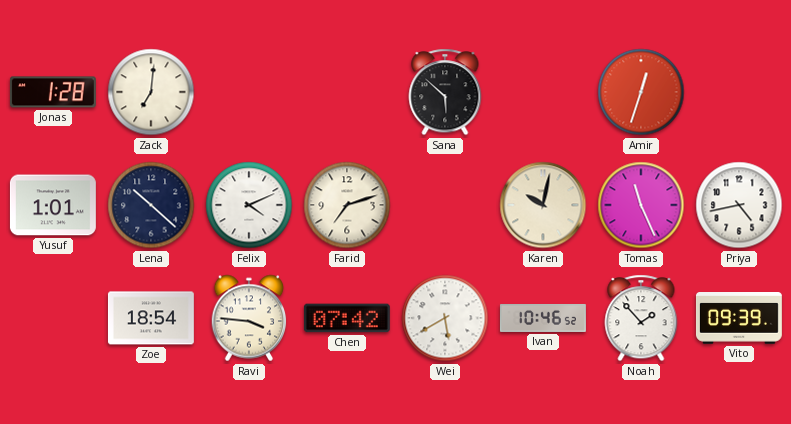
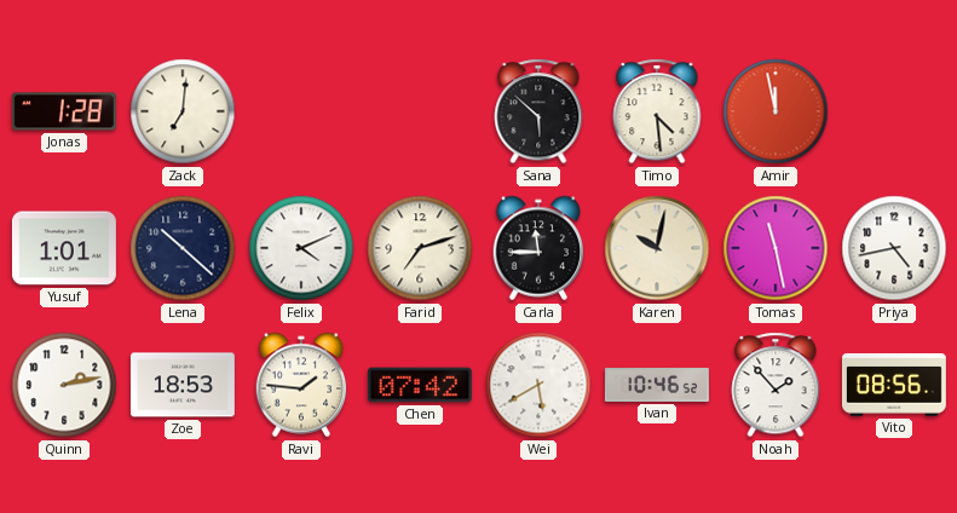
Timo: none -> 4:29
Amir: 12:33 -> 11:58
Carla: none -> 11:45
Tomas: 11:26 -> 11:28
Quinn: none -> 2:13
Zoe: 18:54 -> 18:53
Ravi: 3:46 -> 1:46
Vito: 09:39 -> 08:56
